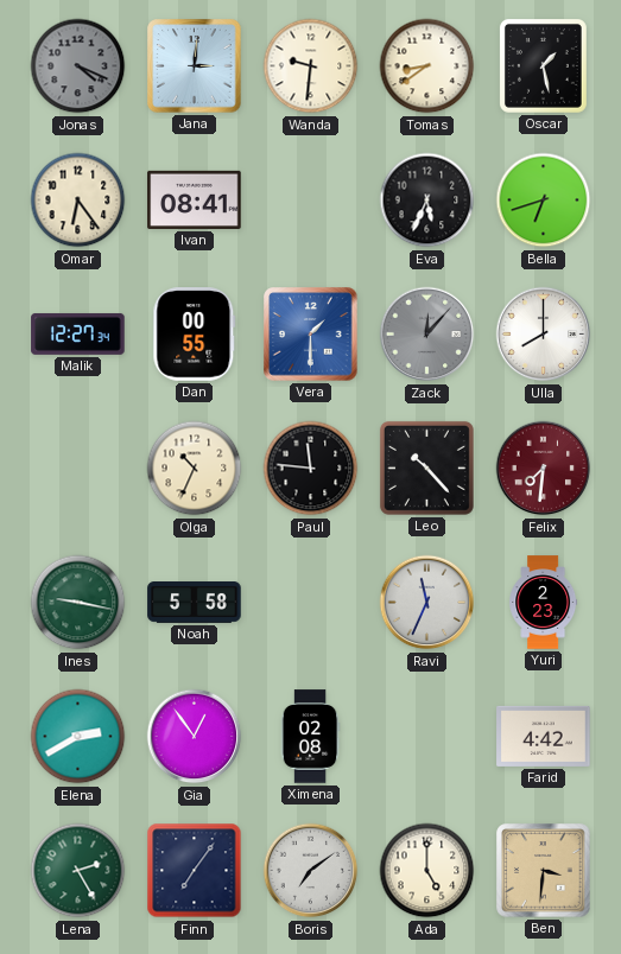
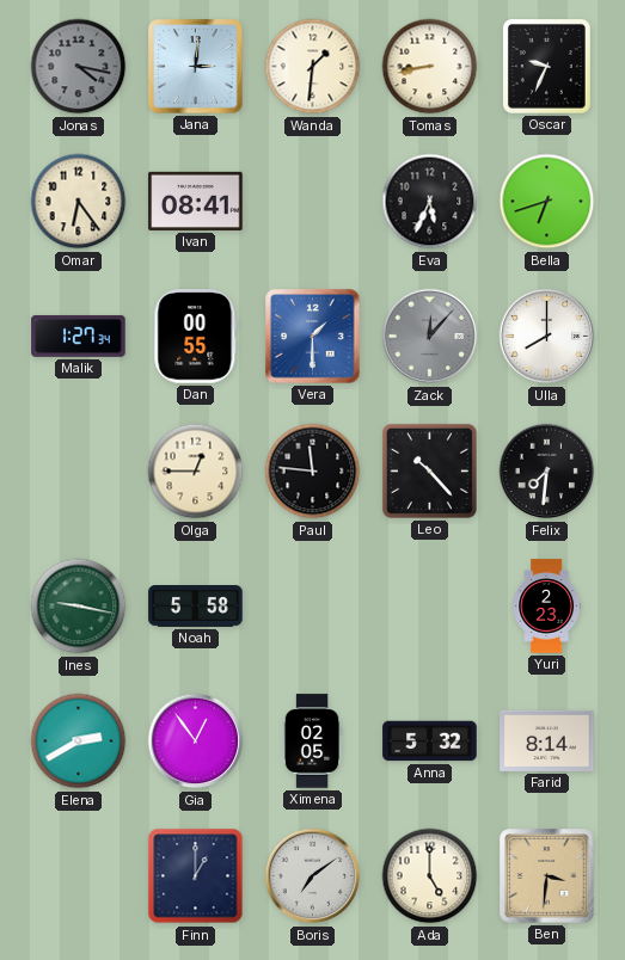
Jonas: 4:19 -> 4:17
Wanda: 9:31 -> 1:31
Tomas: 8:39 -> 8:43
Oscar: 1:28 -> 9:34
Malik: 12:27 -> 1:27
Olga: 10:34 -> 12:45
Felix dial: burgundy -> black
Ravi: 11:34 -> none
Ximena: 02:08 -> 02:05
Anna: none -> 5:32
Farid: 4:42 -> 8:14
Lena: 2:25 -> none
Finn: 7:06 -> 1:00
